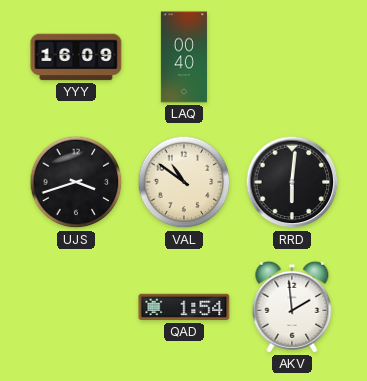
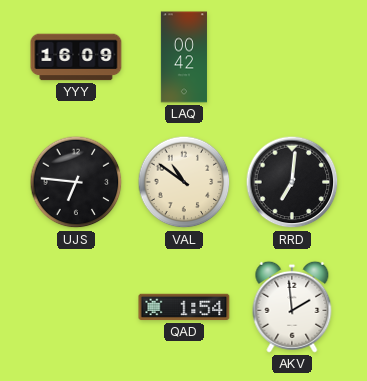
LAQ: 00:40 -> 00:42
UJS: 3:42 -> 6:46
RRD: 6:01 -> 7:01
